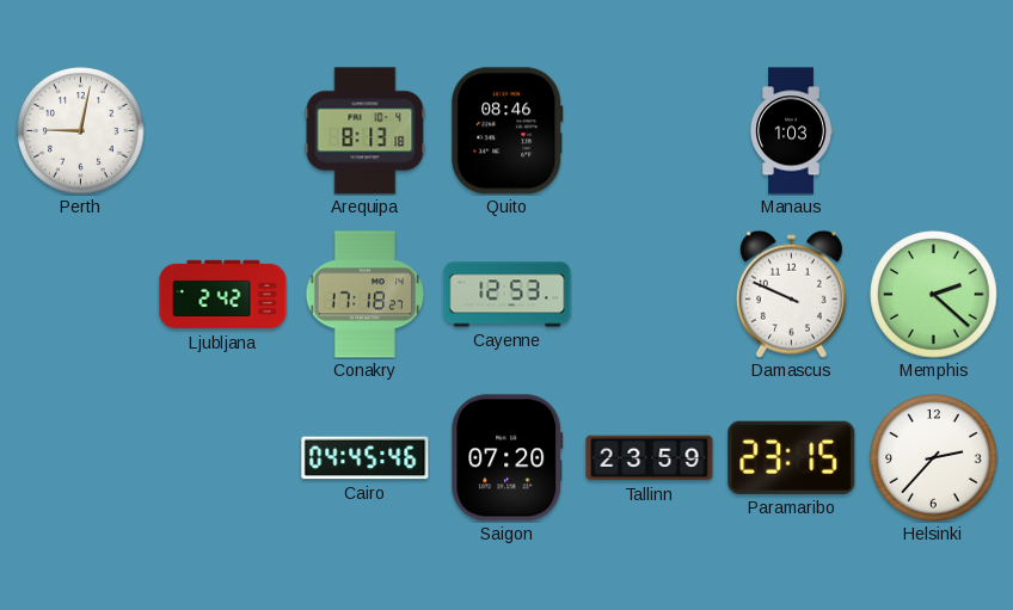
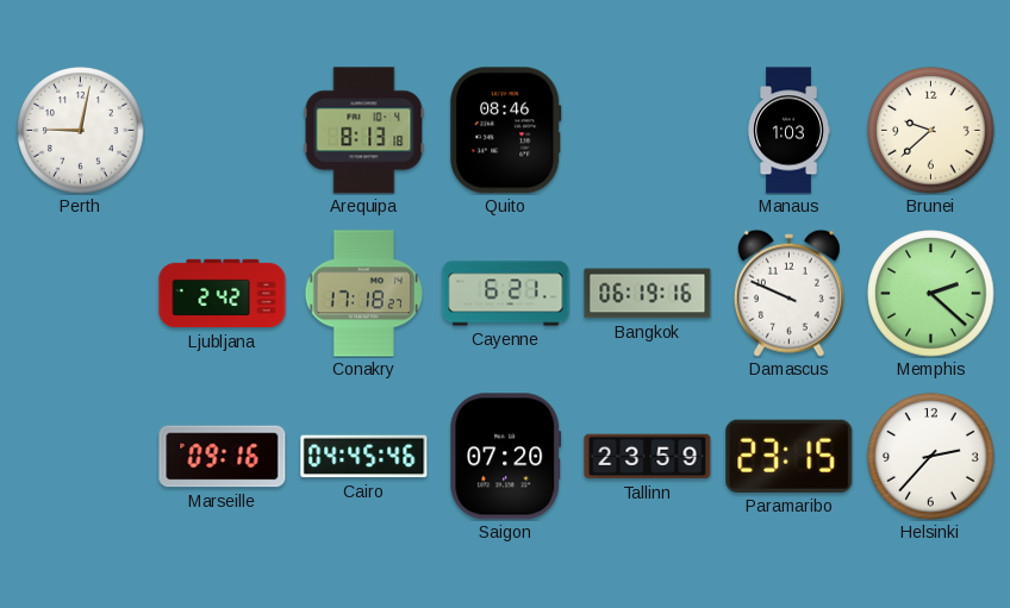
Brunei: none -> 9:38
Cayenne: 12:53 -> 6:21
Bangkok: none -> 06:19
Marseille: none -> 09:16
